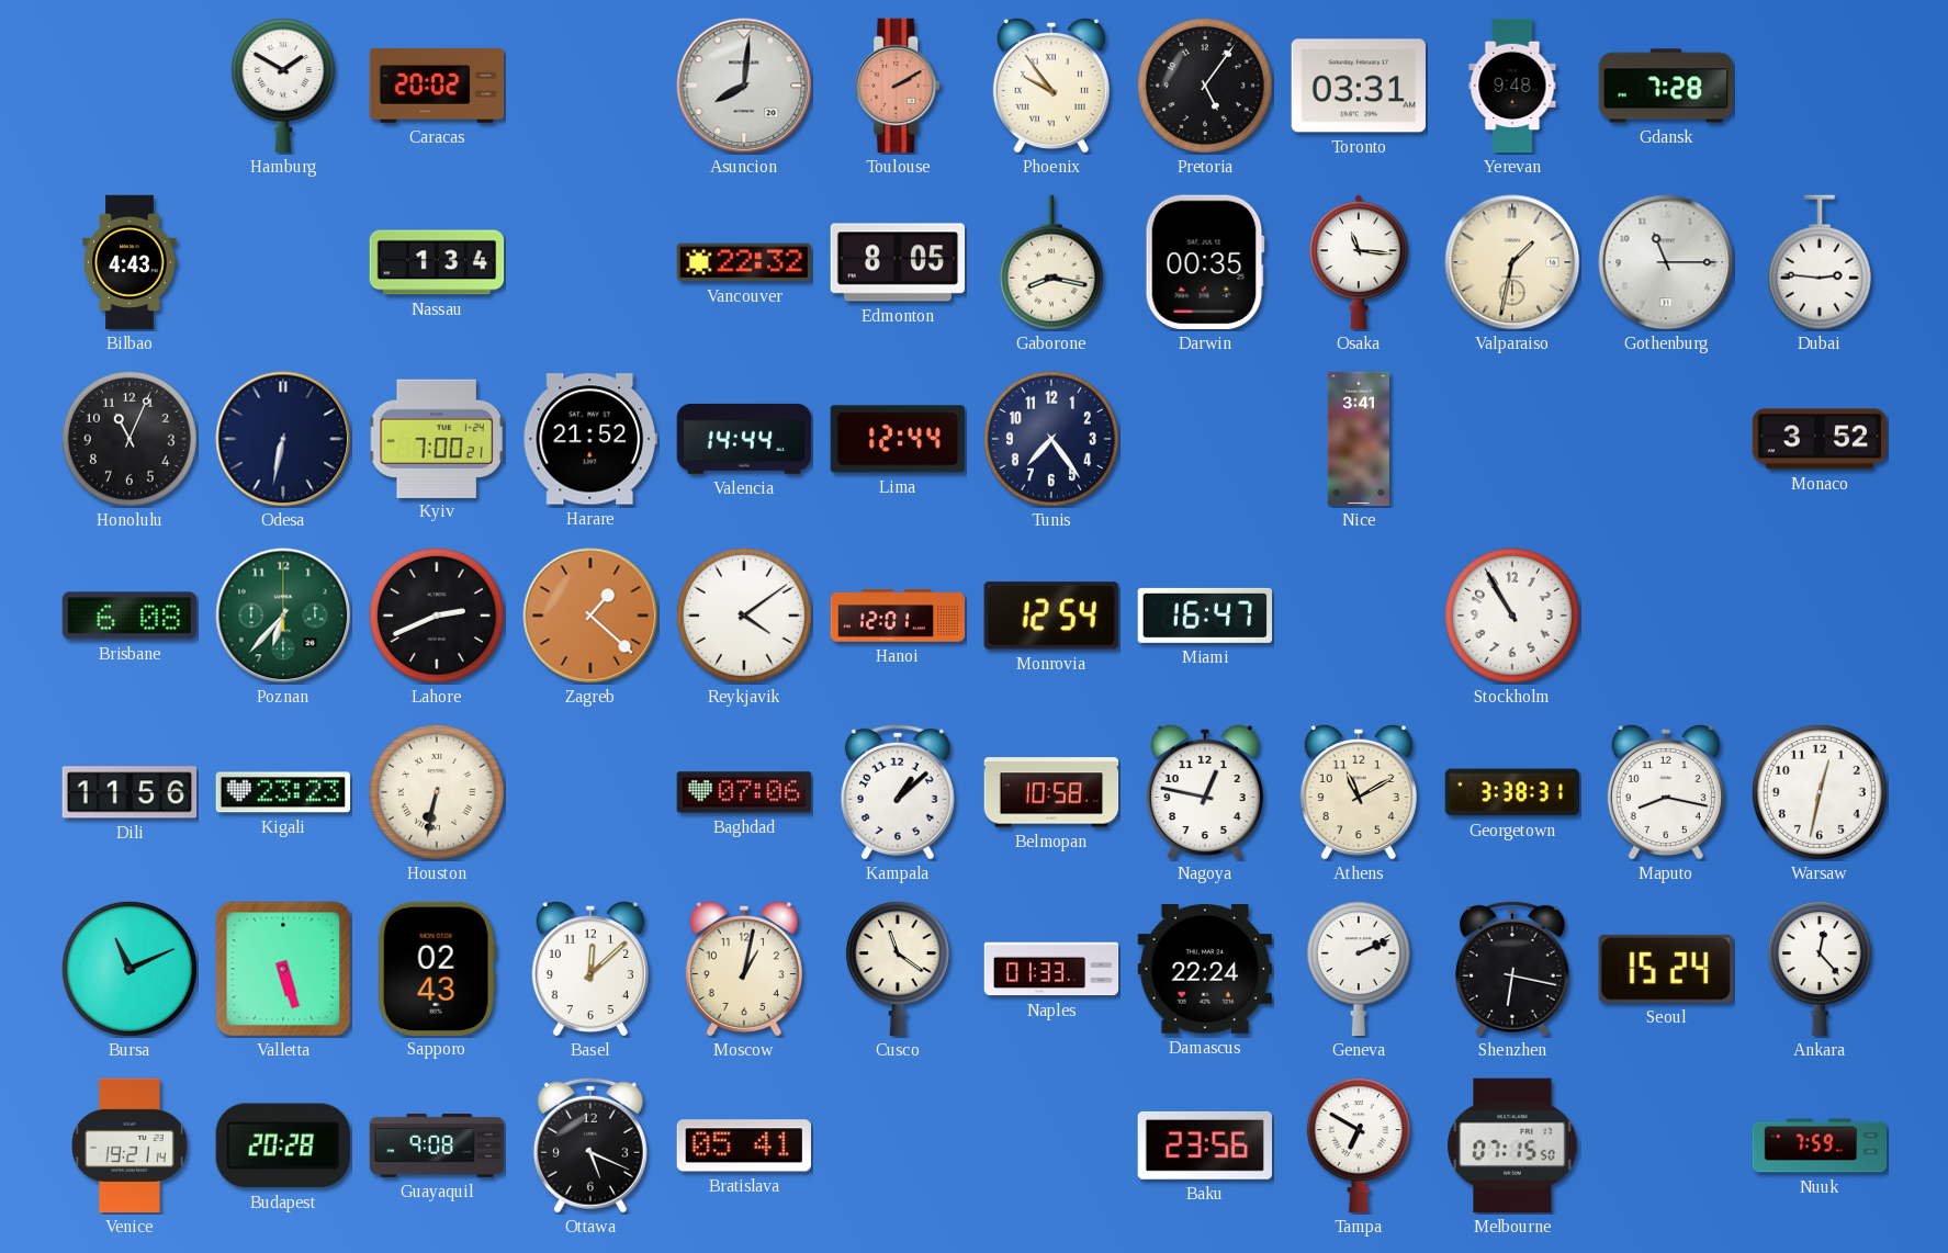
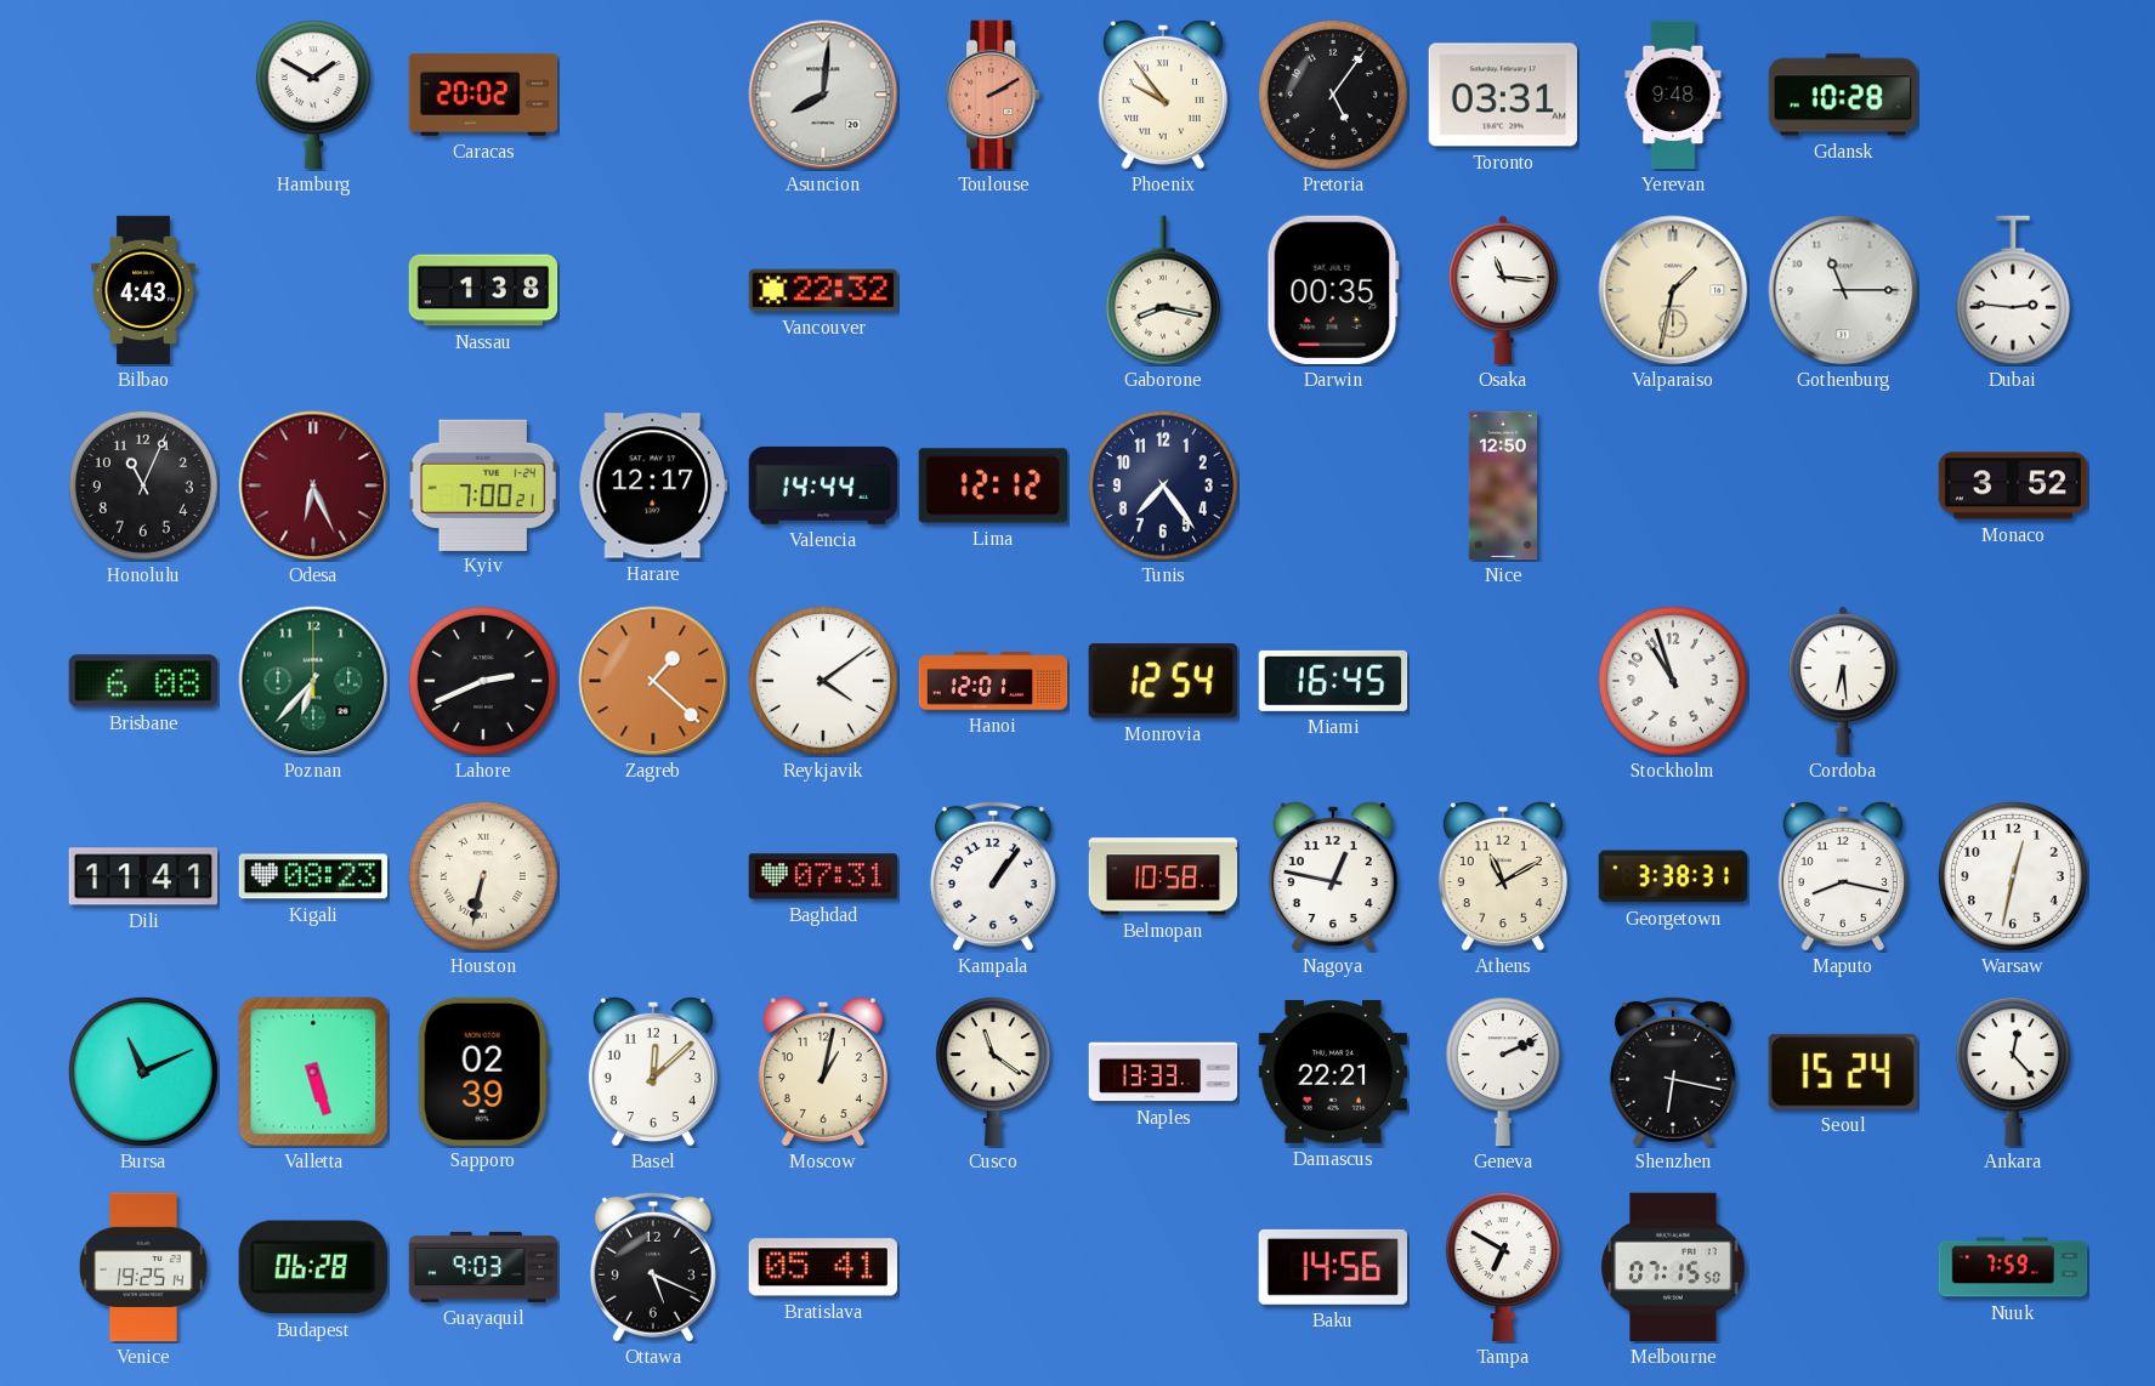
Gdansk: 7:28 -> 10:28
Nassau: 1:34 -> 1:38
Edmonton: 8:05 -> none
Odesa: 6:32 -> 6:26
Odesa dial: navy -> burgundy
Harare: 21:52 -> 12:17
Lima: 12:44 -> 12:12
Nice: 3:41 -> 12:50
Miami: 16:47 -> 16:45
Stockholm: 10:55 -> 10:57
Cordoba: none -> 6:29
Dili: 11:56 -> 11:41
Kigali: 23:23 -> 08:23
Baghdad: 07:06 -> 07:31
Kampala: 1:08 -> 1:06
Sapporo: 02:43 -> 02:39
Naples: 01:33 -> 13:33
Damascus: 22:24 -> 22:21
Venice: 19:21 -> 19:25
Budapest: 20:28 -> 06:28
Guayaquil: 9:08 -> 9:03
Baku: 23:56 -> 14:56
